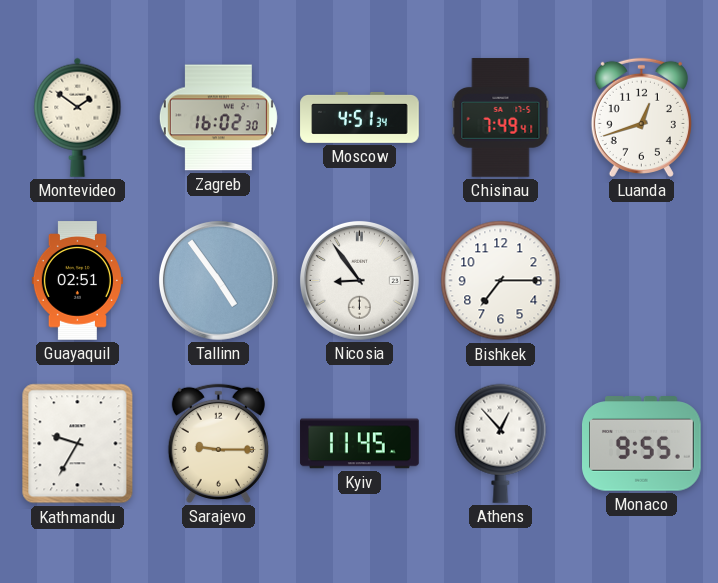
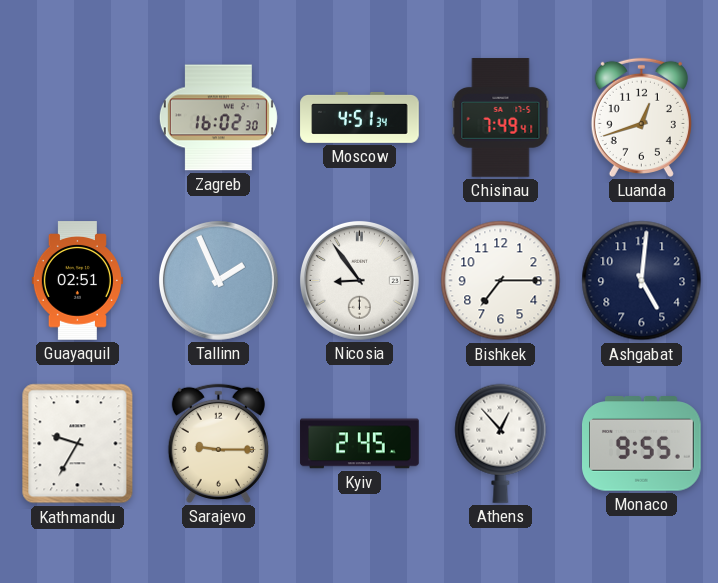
Montevideo: 1:51 -> none
Tallinn: 4:54 -> 1:56
Ashgabat: none -> 5:01
Kyiv: 11:45 -> 2:45
